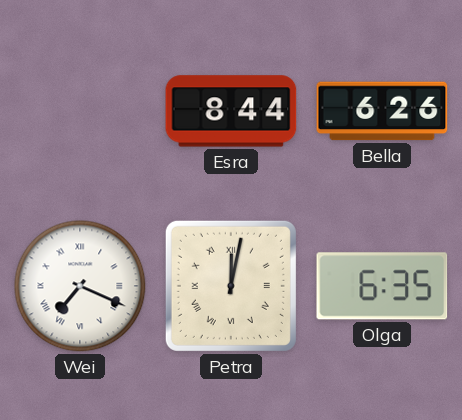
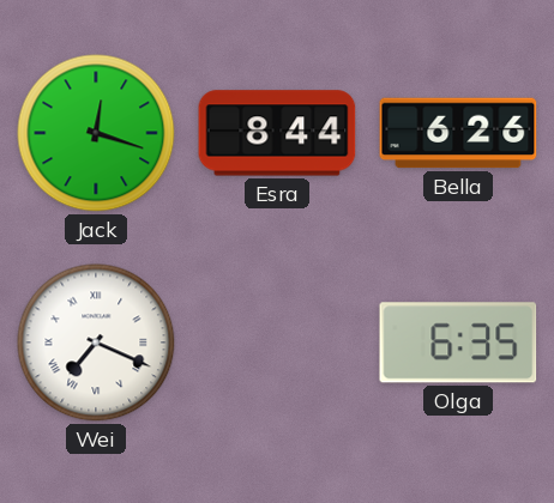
Jack: none -> 12:18
Petra: 12:02 -> none
